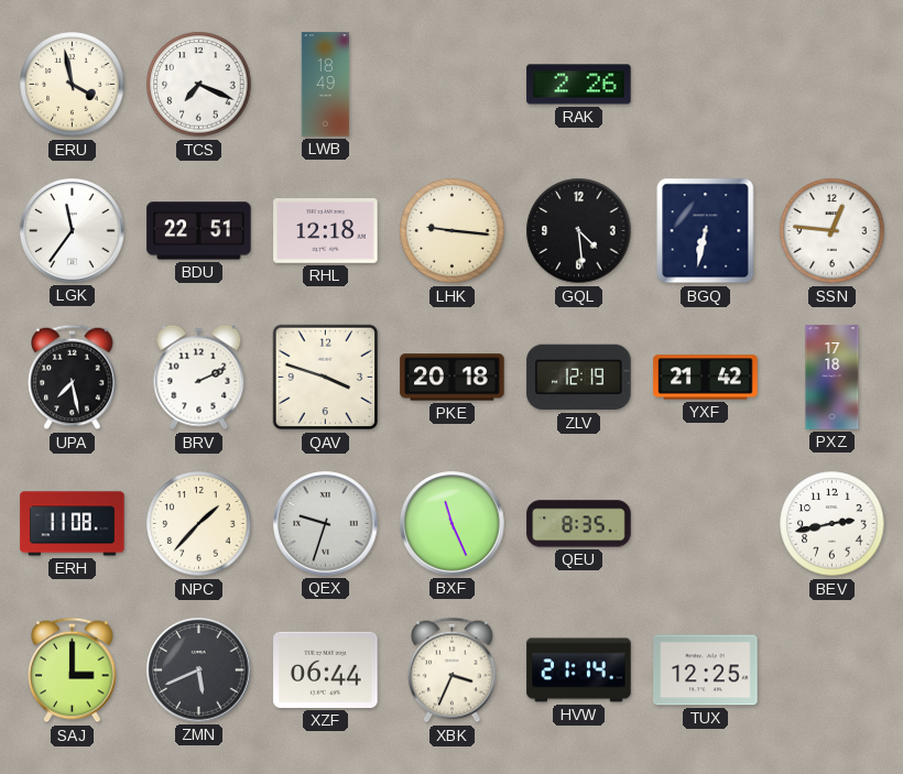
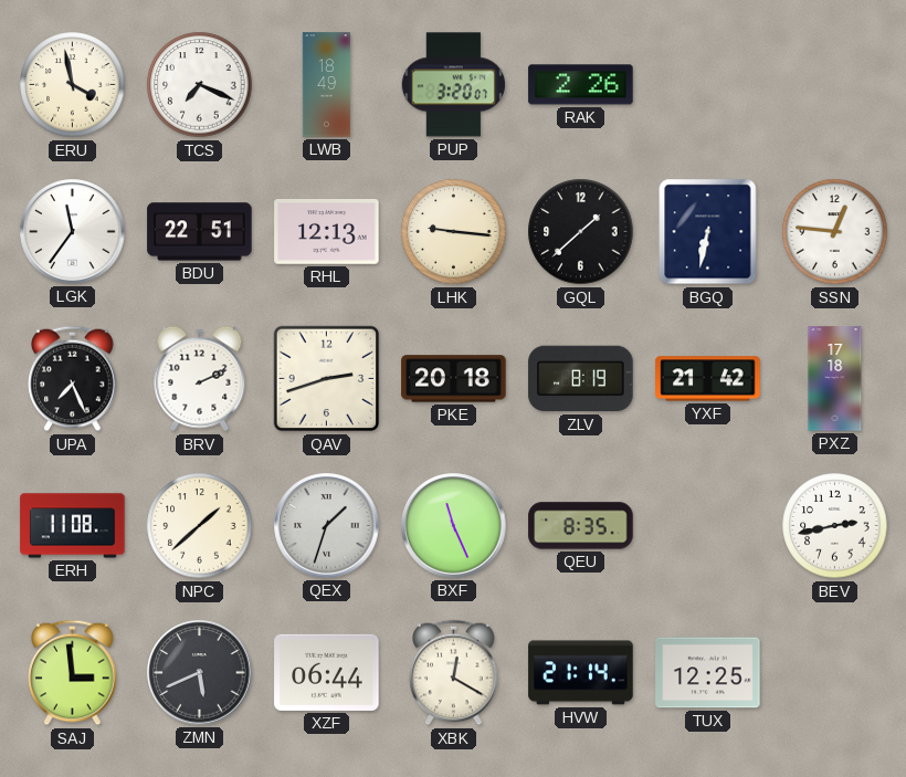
PUP: none -> 3:20
RHL: 12:18 -> 12:13
GQL: 4:29 -> 1:38
UPA: 7:28 -> 7:26
QAV: 3:48 -> 2:42
ZLV: 12:19 -> 8:19
NPC: 1:37 -> 1:38
QEX: 9:33 -> 1:33
SAJ: 3:00 -> 2:59
XBK: 3:34 -> 12:20
